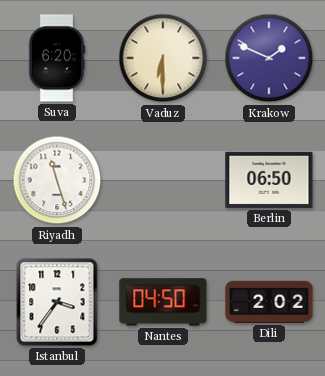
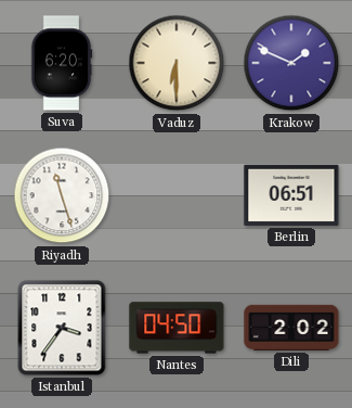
Berlin: 06:50 -> 06:51
